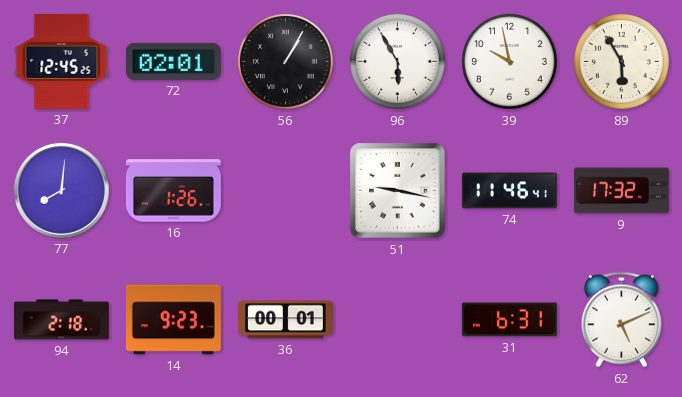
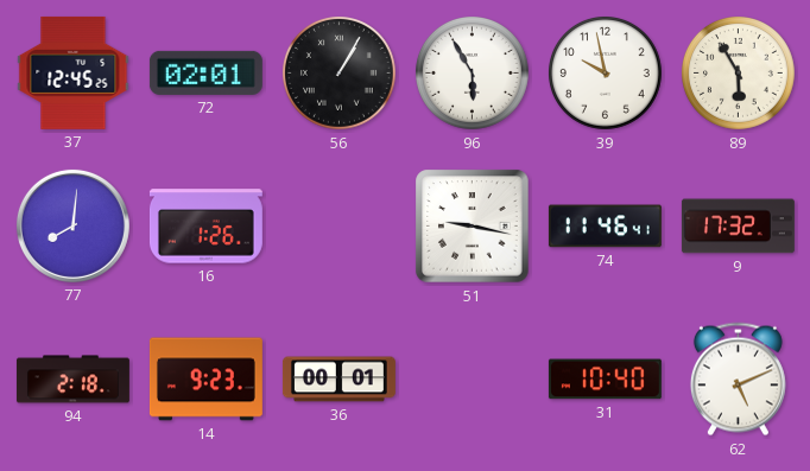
31: 6:31 -> 10:40
